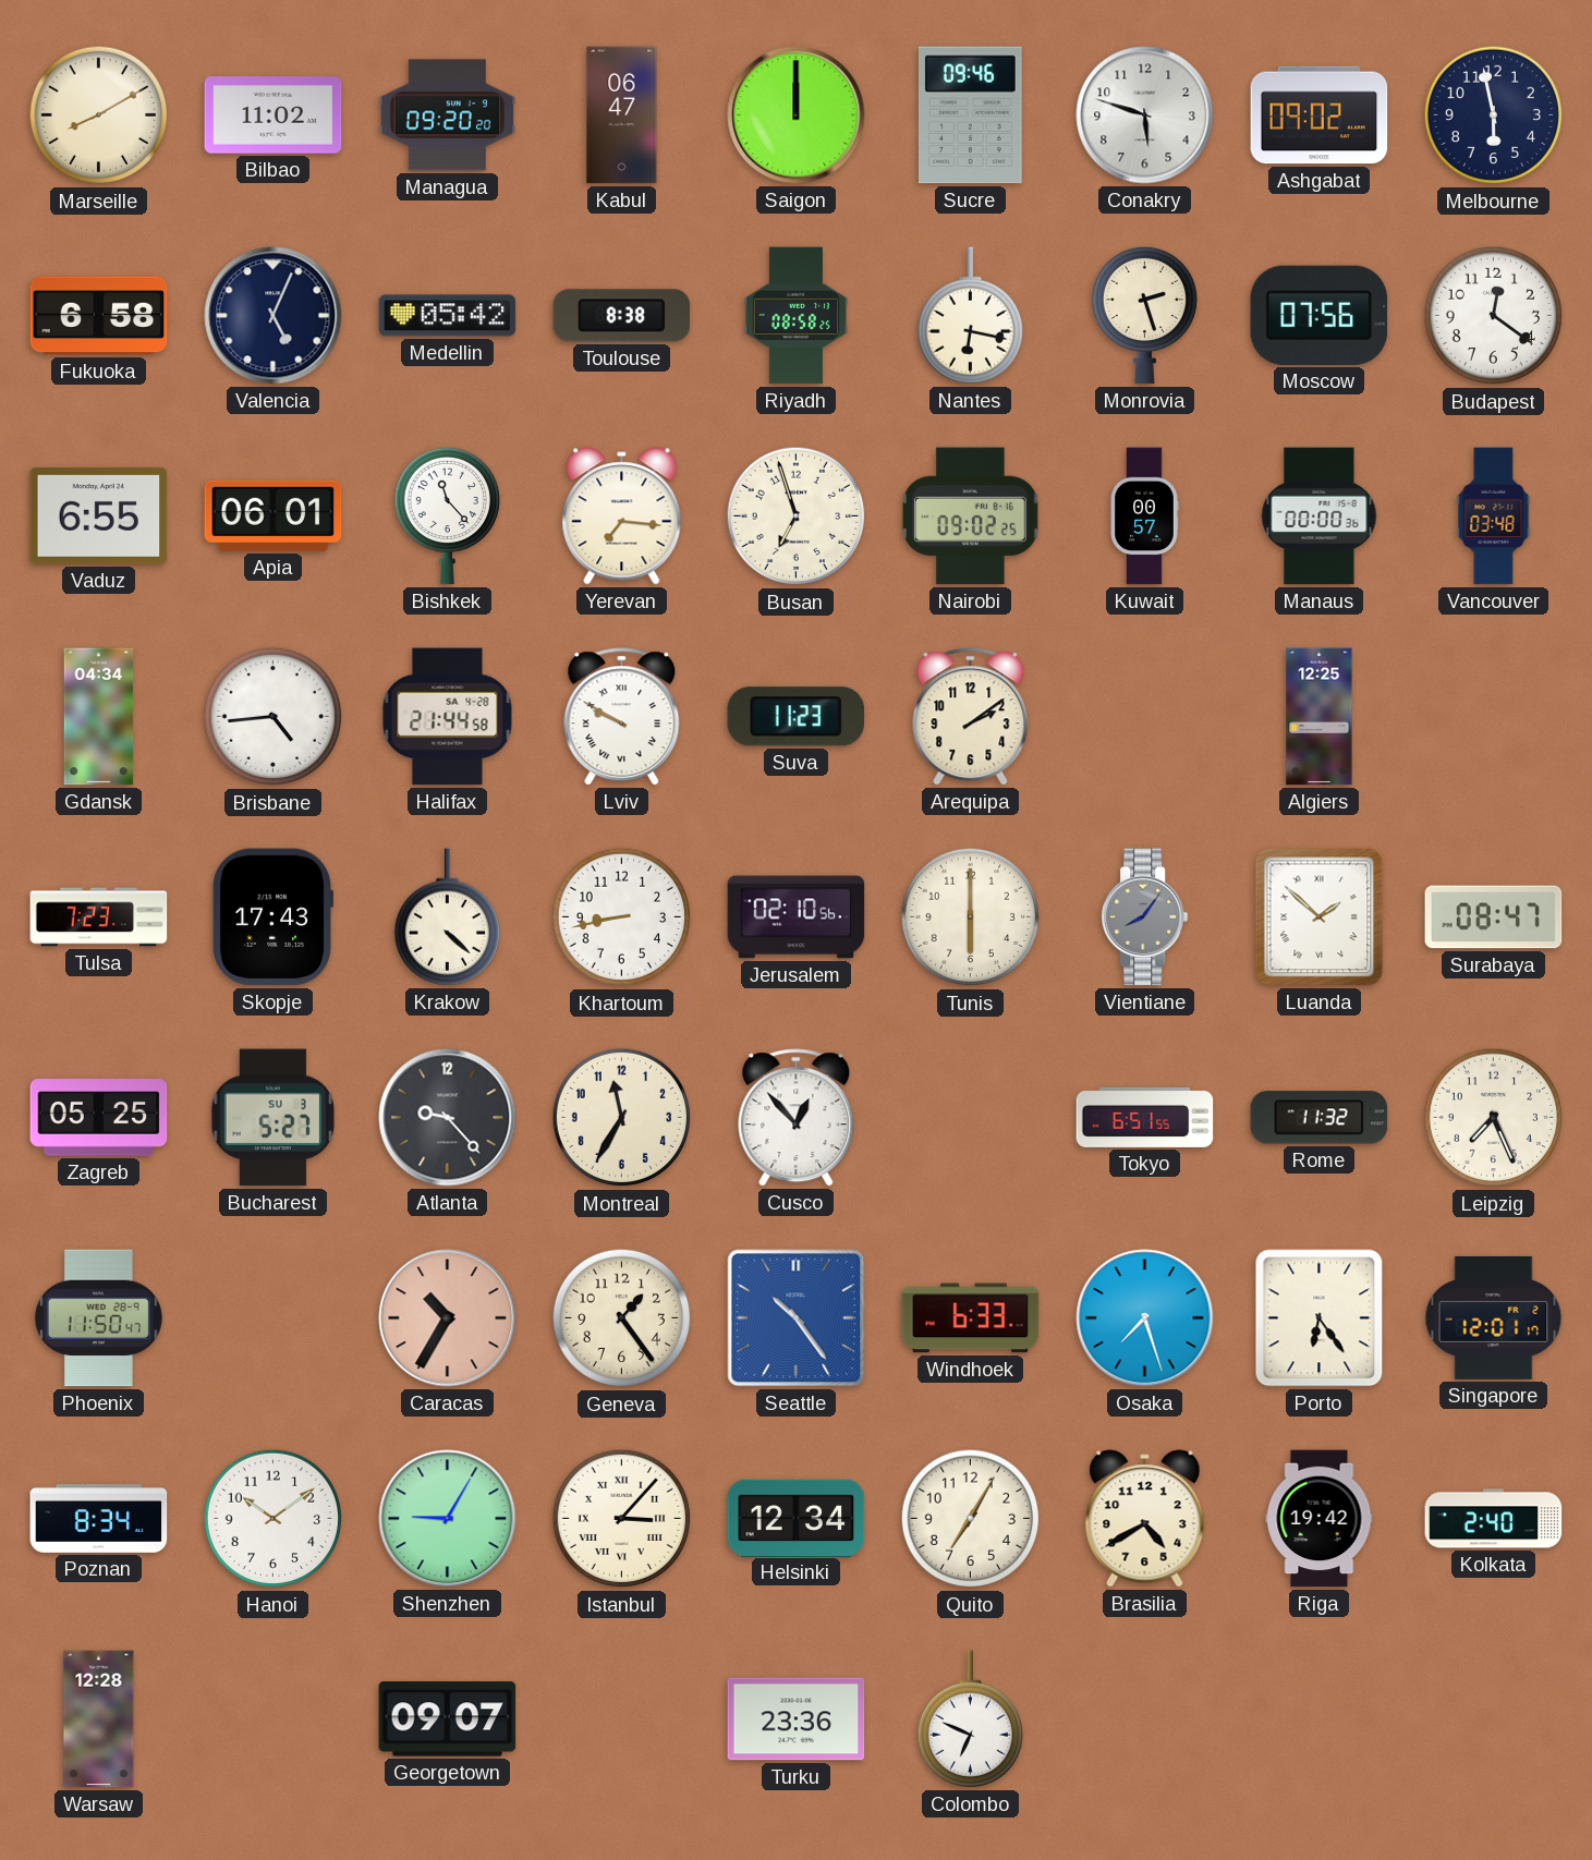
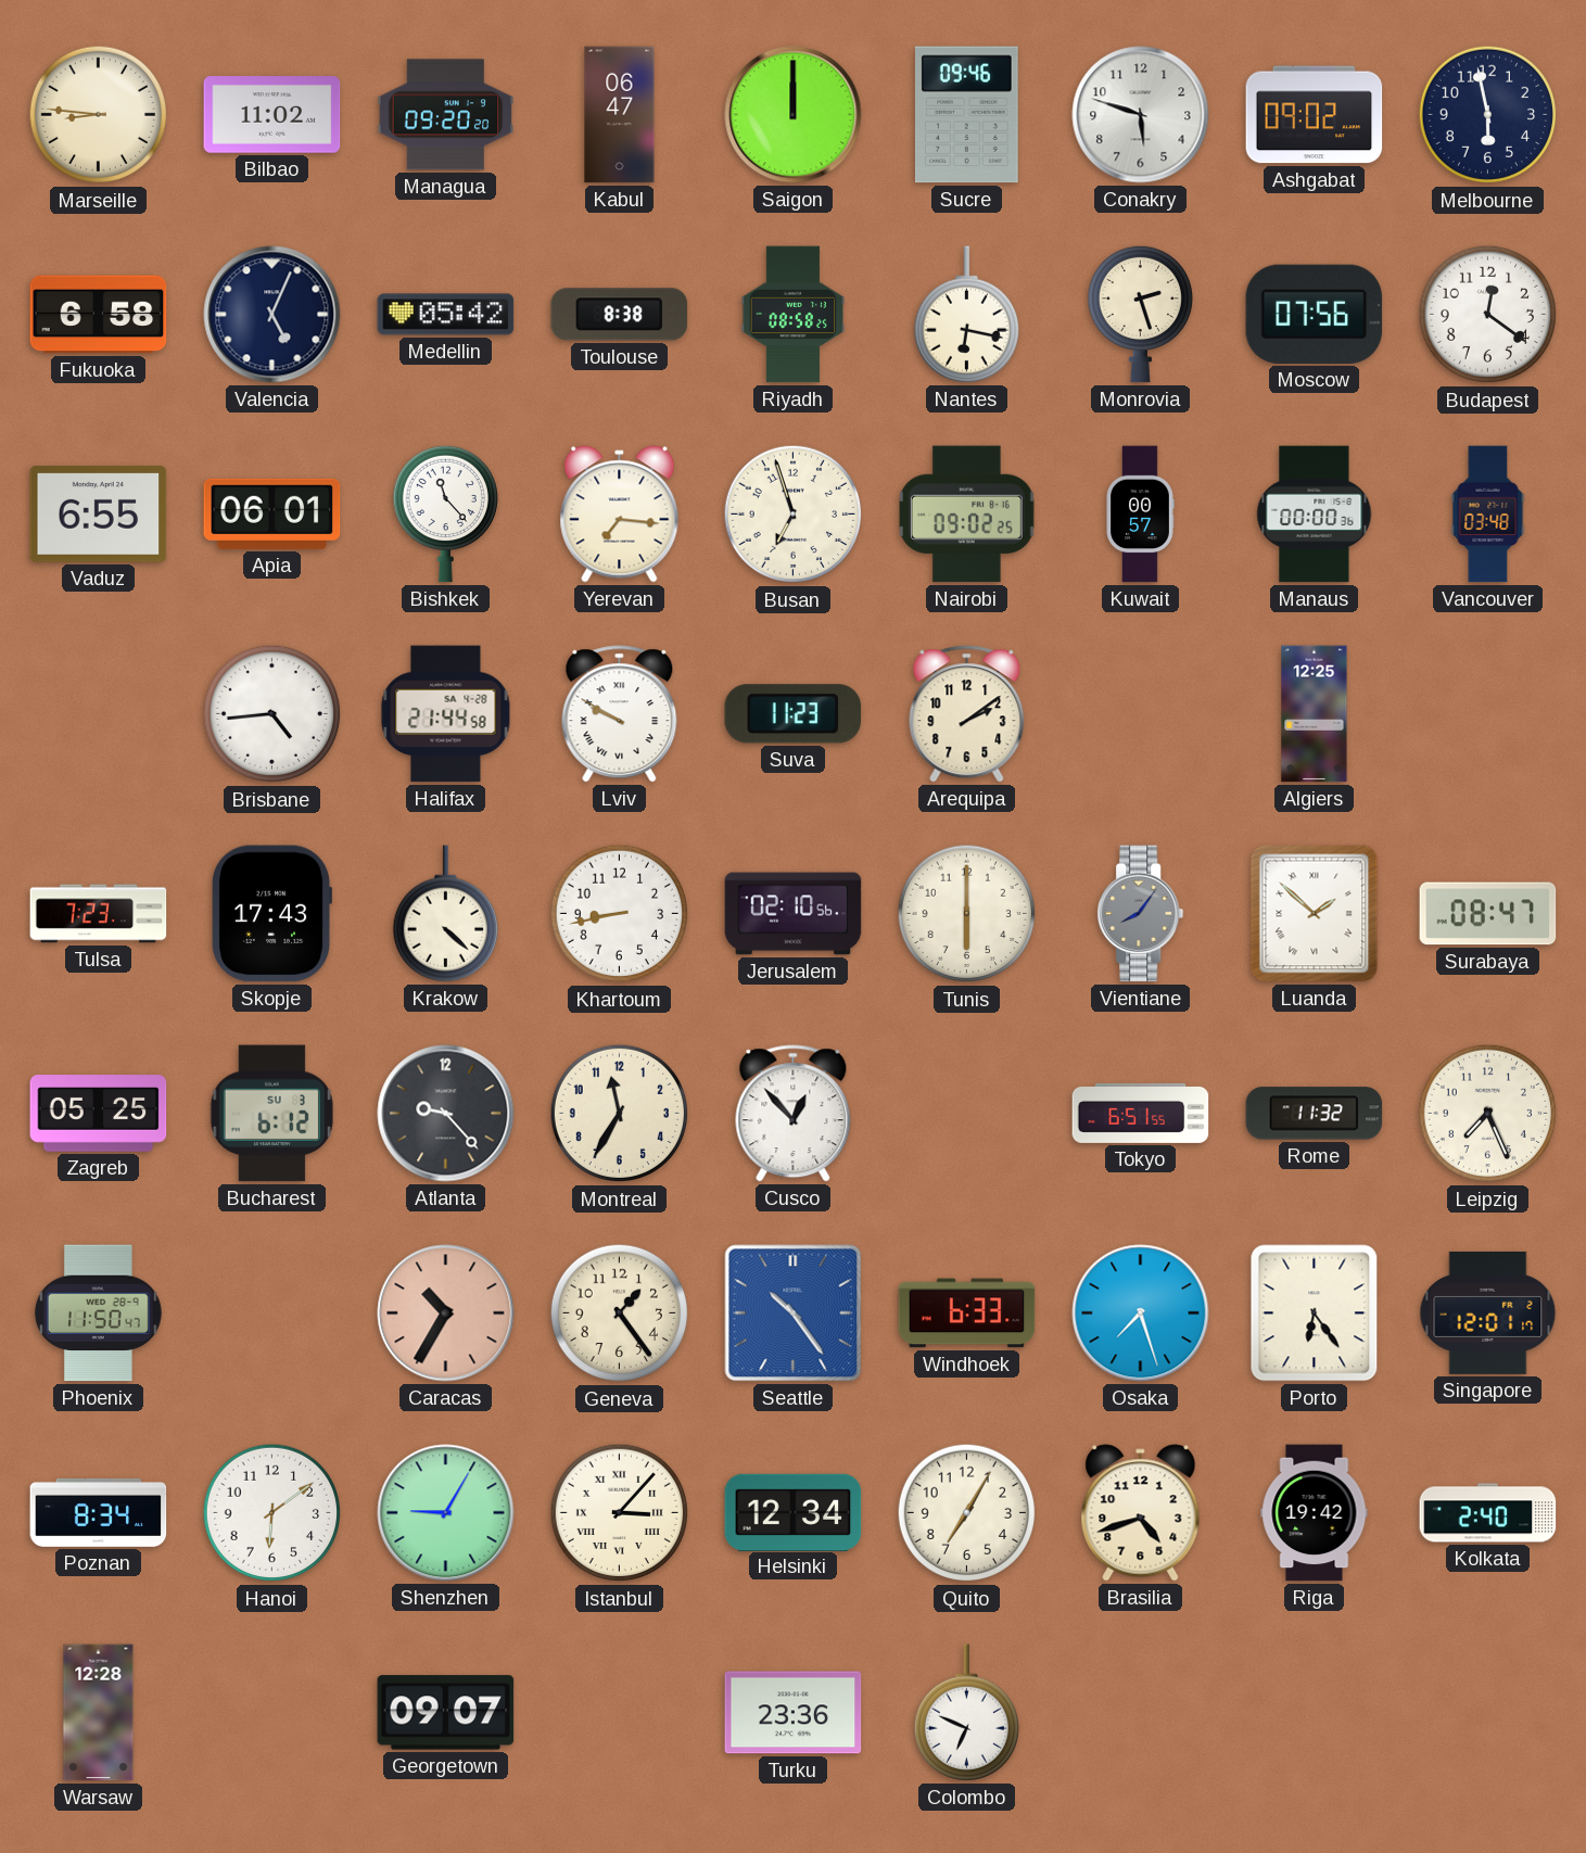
Marseille: 8:10 -> 8:46
Gdansk: 04:34 -> none
Bucharest: 5:27 -> 6:12
Hanoi: 10:09 -> 6:09
Brasilia: 4:40 -> 4:42
